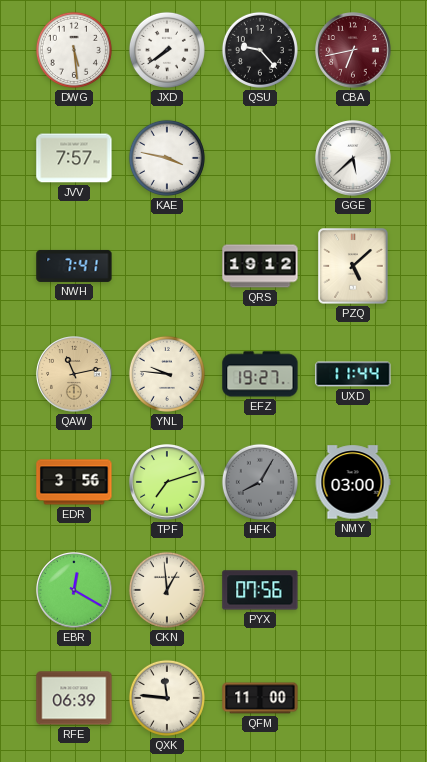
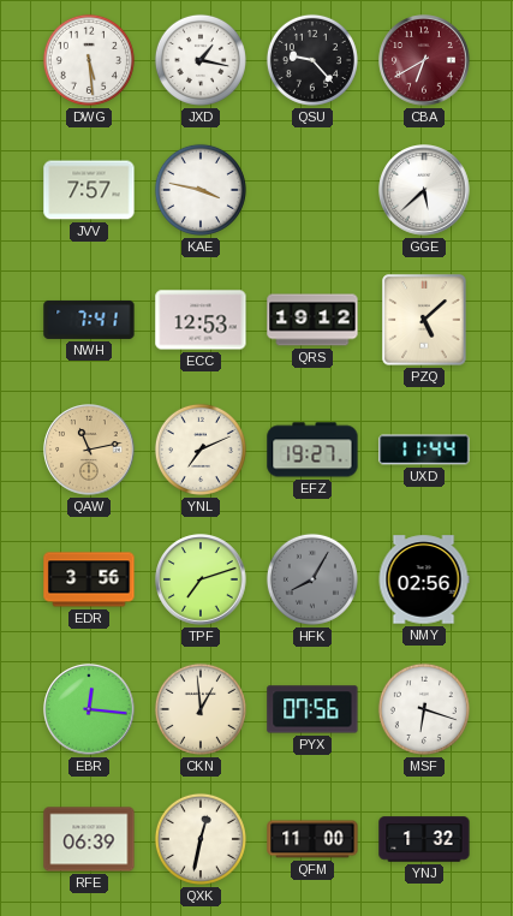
JXD: 7:39 -> 1:17
CBA: 6:43 -> 6:40
ECC: none -> 12:53
YNL: 9:46 -> 7:11
NMY: 03:00 -> 02:56
EBR: 12:20 -> 12:16
MSF: none -> 6:18
QXK: 11:46 -> 12:32
YNJ: none -> 1:32
